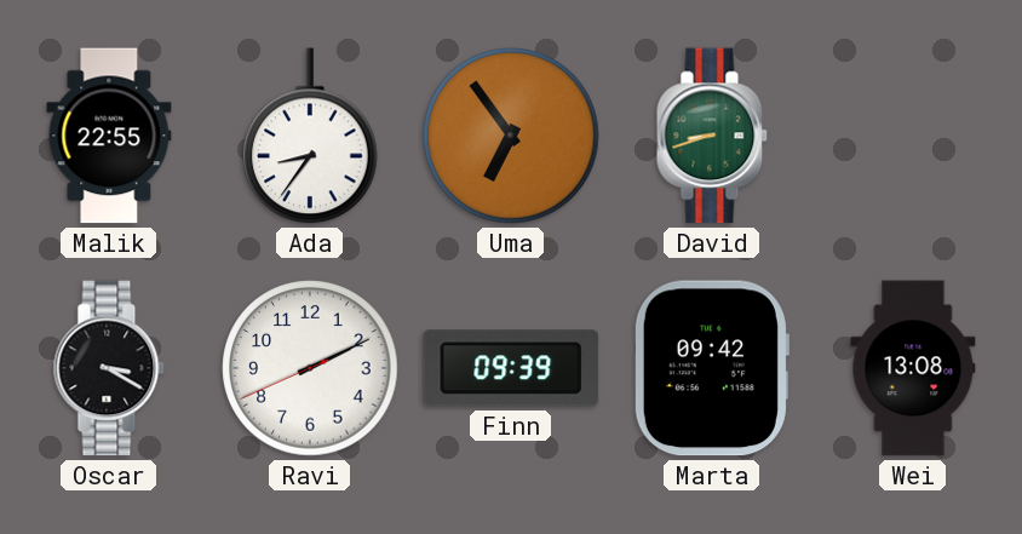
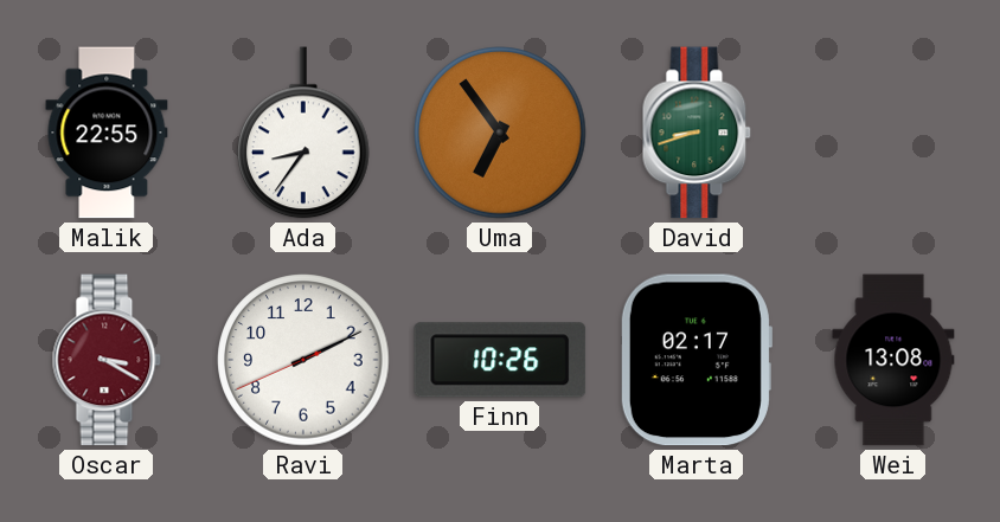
Oscar dial: black -> burgundy
Finn: 09:39 -> 10:26
Marta: 09:42 -> 02:17
